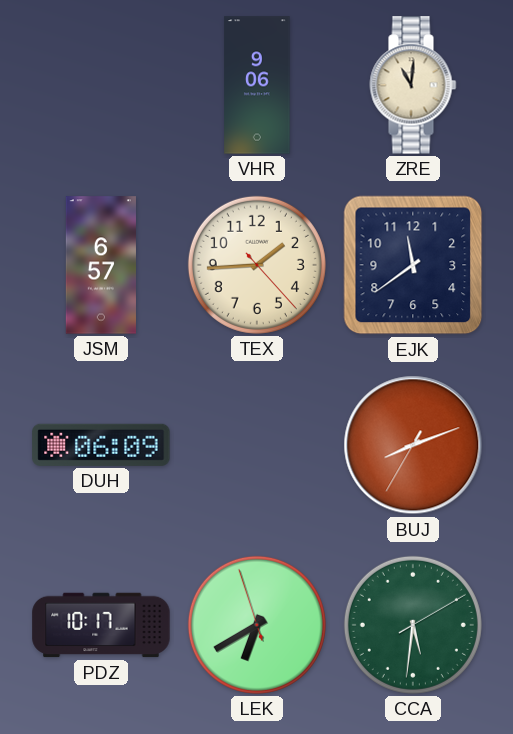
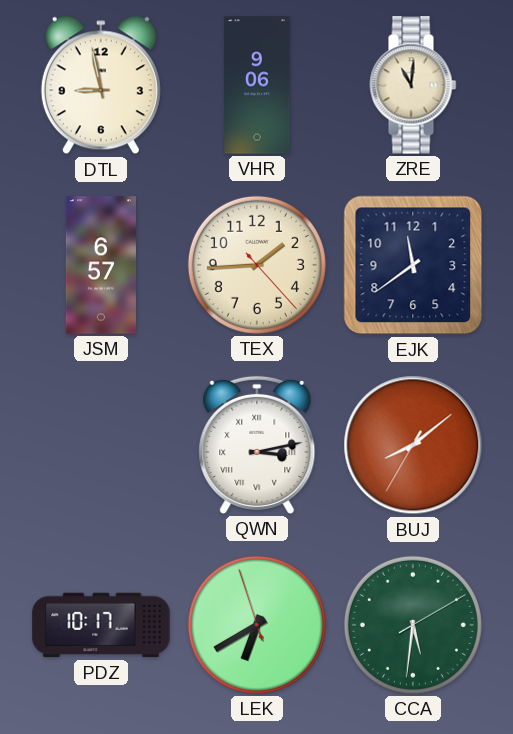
DTL: none -> 8:58
DUH: 06:09 -> none
QWN: none -> 3:13
BUJ: 8:11 -> 8:08
